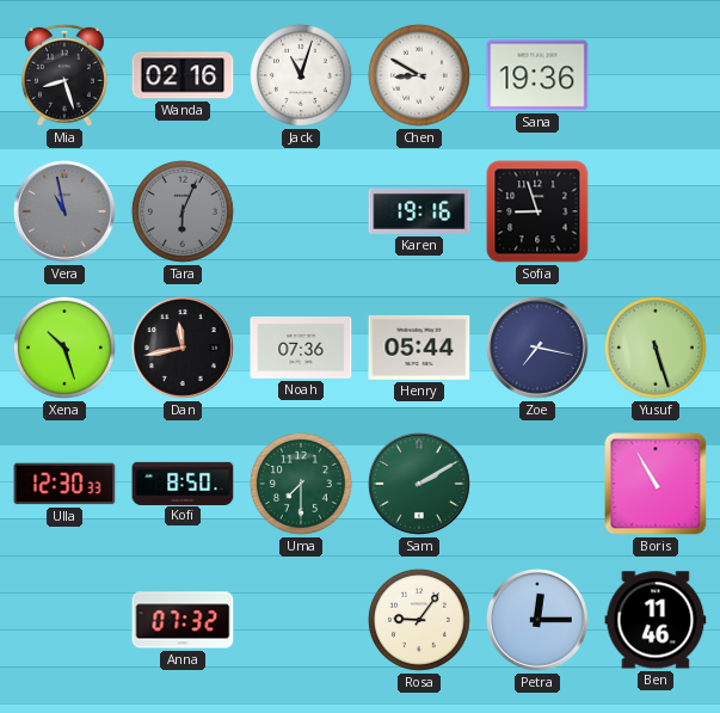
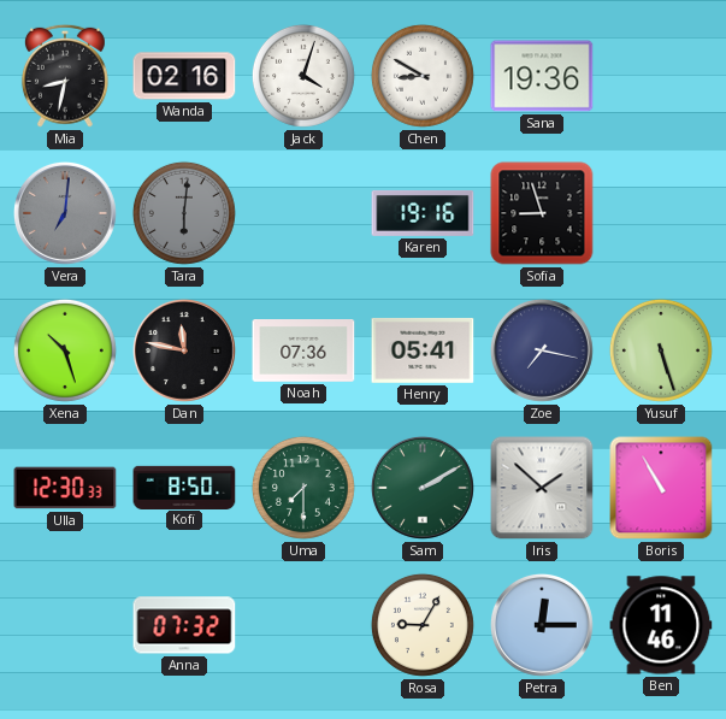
Mia: 8:27 -> 8:32
Jack: 11:03 -> 4:03
Vera: 10:58 -> 7:01
Tara: 6:04 -> 6:01
Dan: 11:43 -> 11:47
Henry: 05:44 -> 05:41
Iris: none -> 1:52
Rosa: 9:06 -> 9:05
